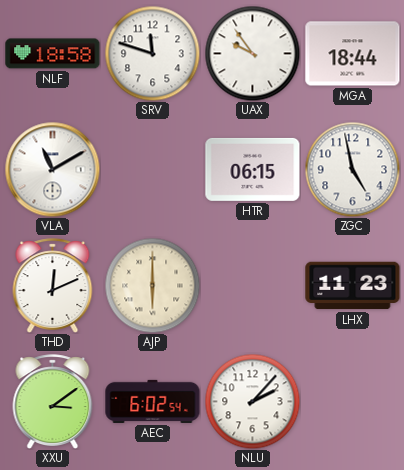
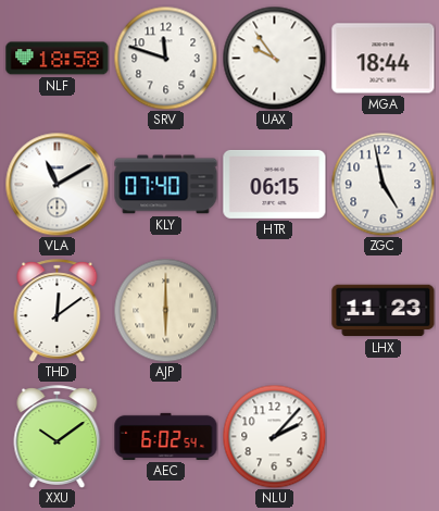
KLY: none -> 07:40
THD: 12:11 -> 12:09
XXU: 3:09 -> 10:09
